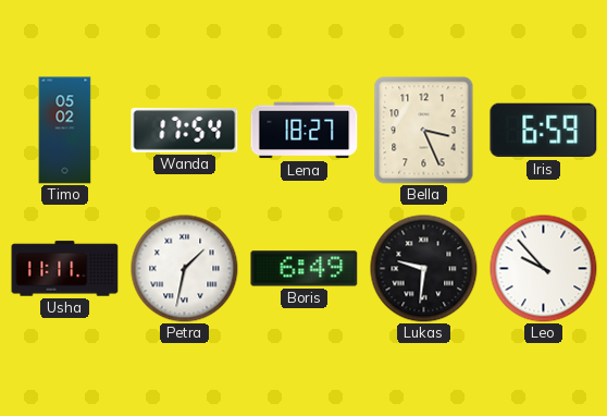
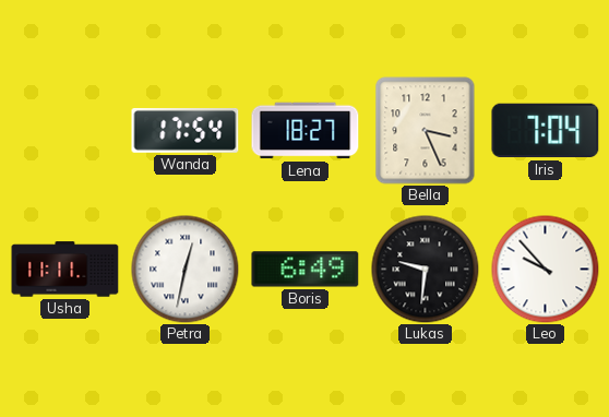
Timo: 05:02 -> none
Iris: 6:59 -> 7:04
Petra: 1:32 -> 12:32
